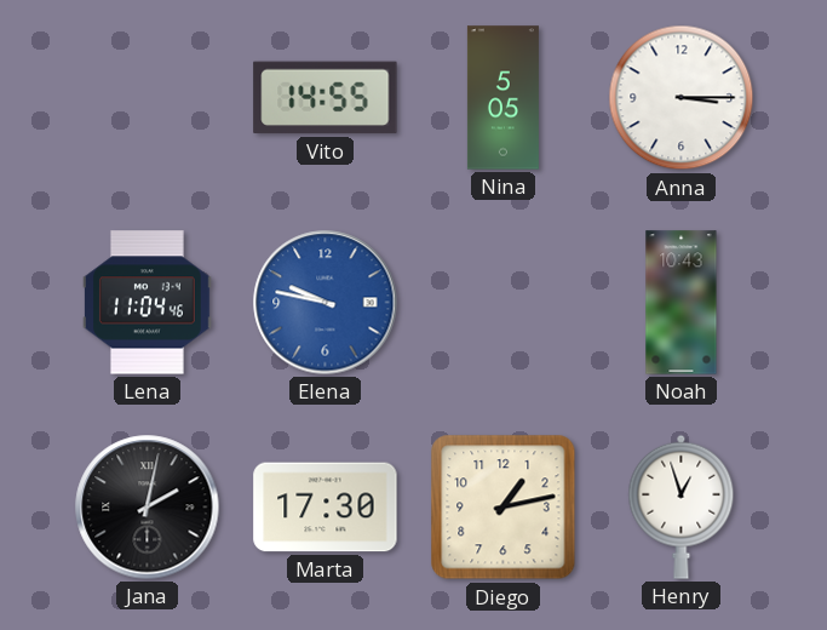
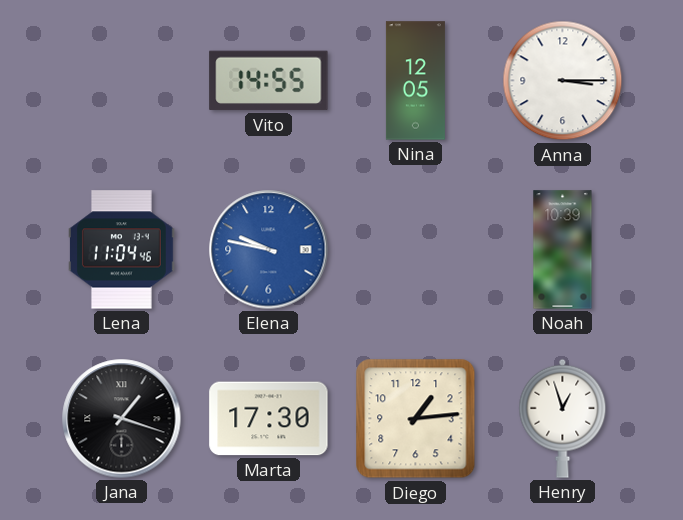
Nina: 5:05 -> 12:05
Noah: 10:43 -> 10:39
Jana: 2:02 -> 1:18
Diego: 1:13 -> 1:14
